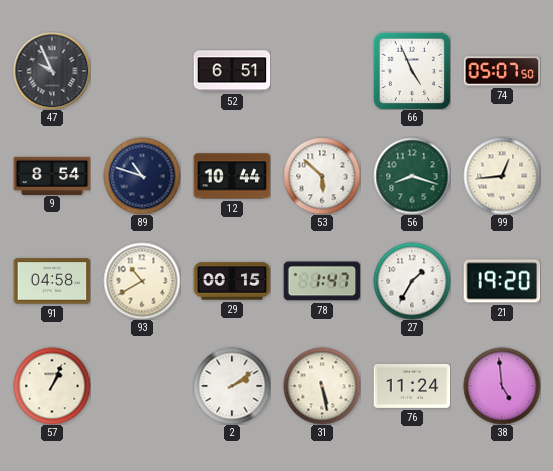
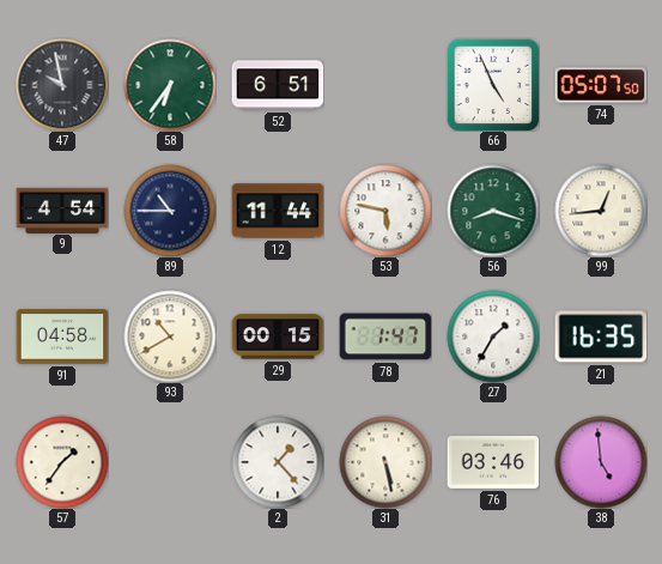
47: 9:56 -> 9:58
58: none -> 6:36
9: 8:54 -> 4:54
89: 10:48 -> 10:45
12: 10:44 -> 11:44
53: 5:52 -> 5:47
21: 19:20 -> 16:35
57: 1:04 -> 1:36
2: 2:09 -> 1:23
76: 11:24 -> 03:46
